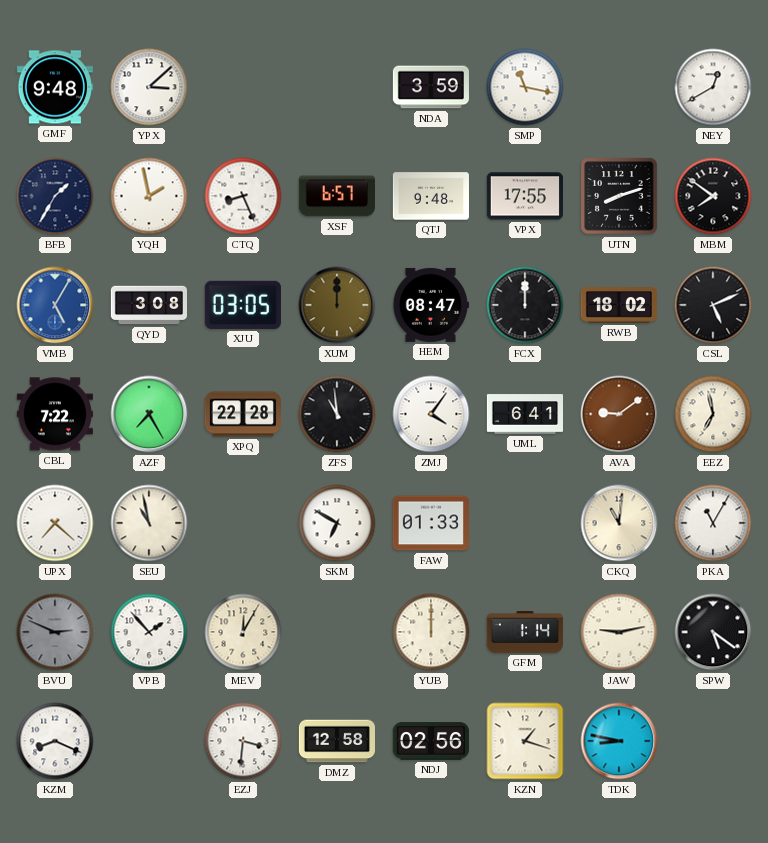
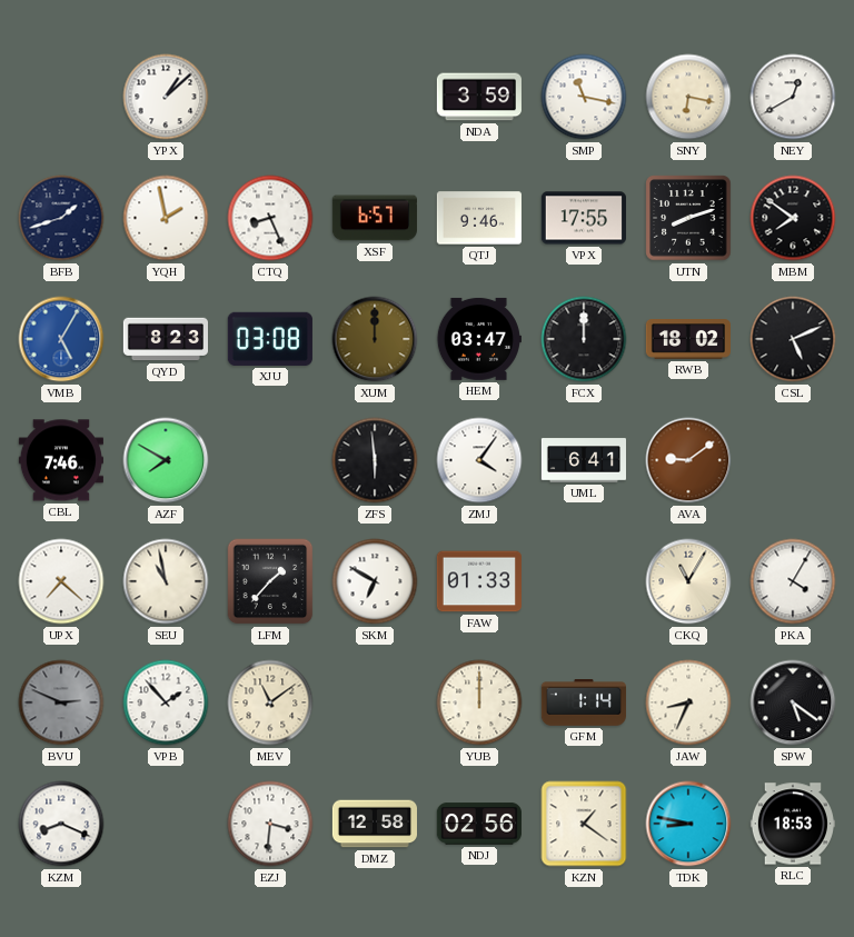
GMF: 9:48 -> none
YPX: 3:08 -> 1:08
SNY: none -> 6:17
BFB: 1:35 -> 1:42
QTJ: 9:48 -> 9:46
QYD: 3:08 -> 8:23
XJU: 03:05 -> 03:08
HEM: 08:47 -> 03:47
CBL: 7:22 -> 7:46
AZF: 7:25 -> 7:50
XPQ: 22:28 -> none
ZFS: 10:59 -> 5:59
EEZ: 6:58 -> none
LFM: none -> 1:37
CKQ: 11:01 -> 11:05
PKA: 11:05 -> 4:05
MEV: 12:05 -> 11:09
JAW: 9:13 -> 8:34
KZN: 1:18 -> 1:21
RLC: none -> 18:53
